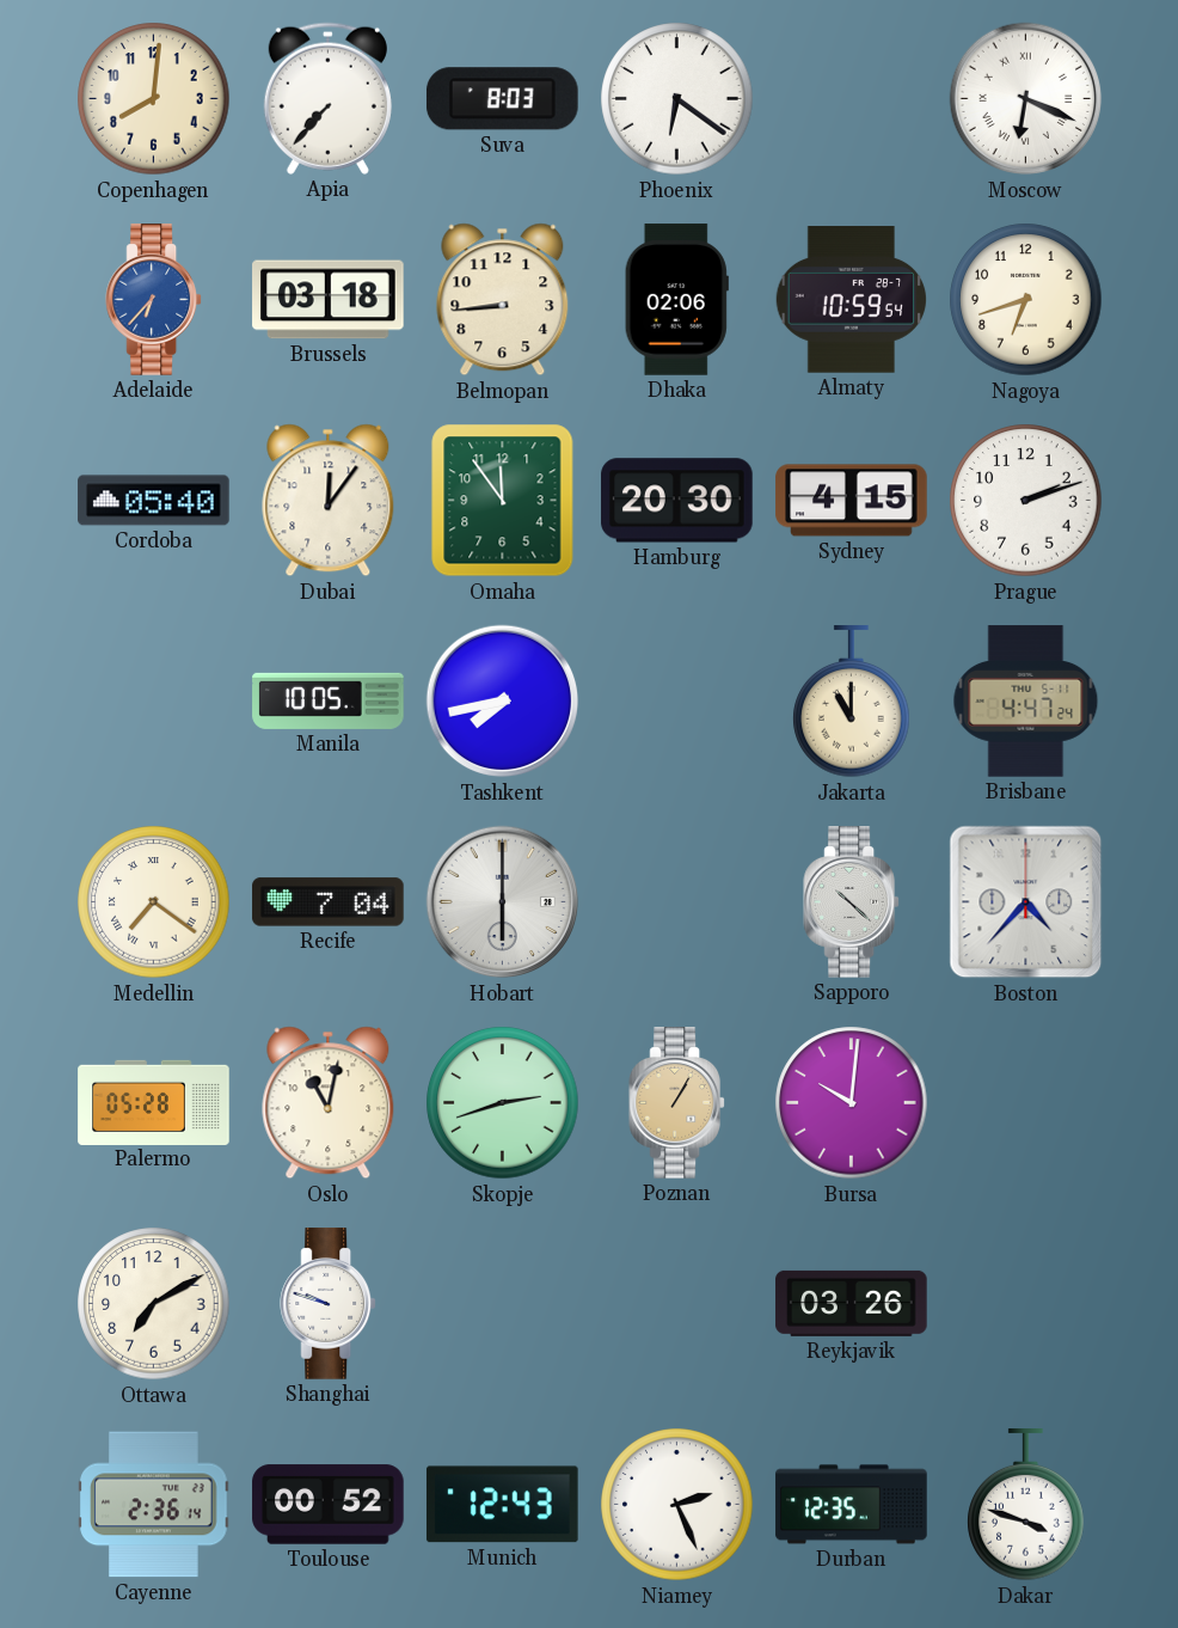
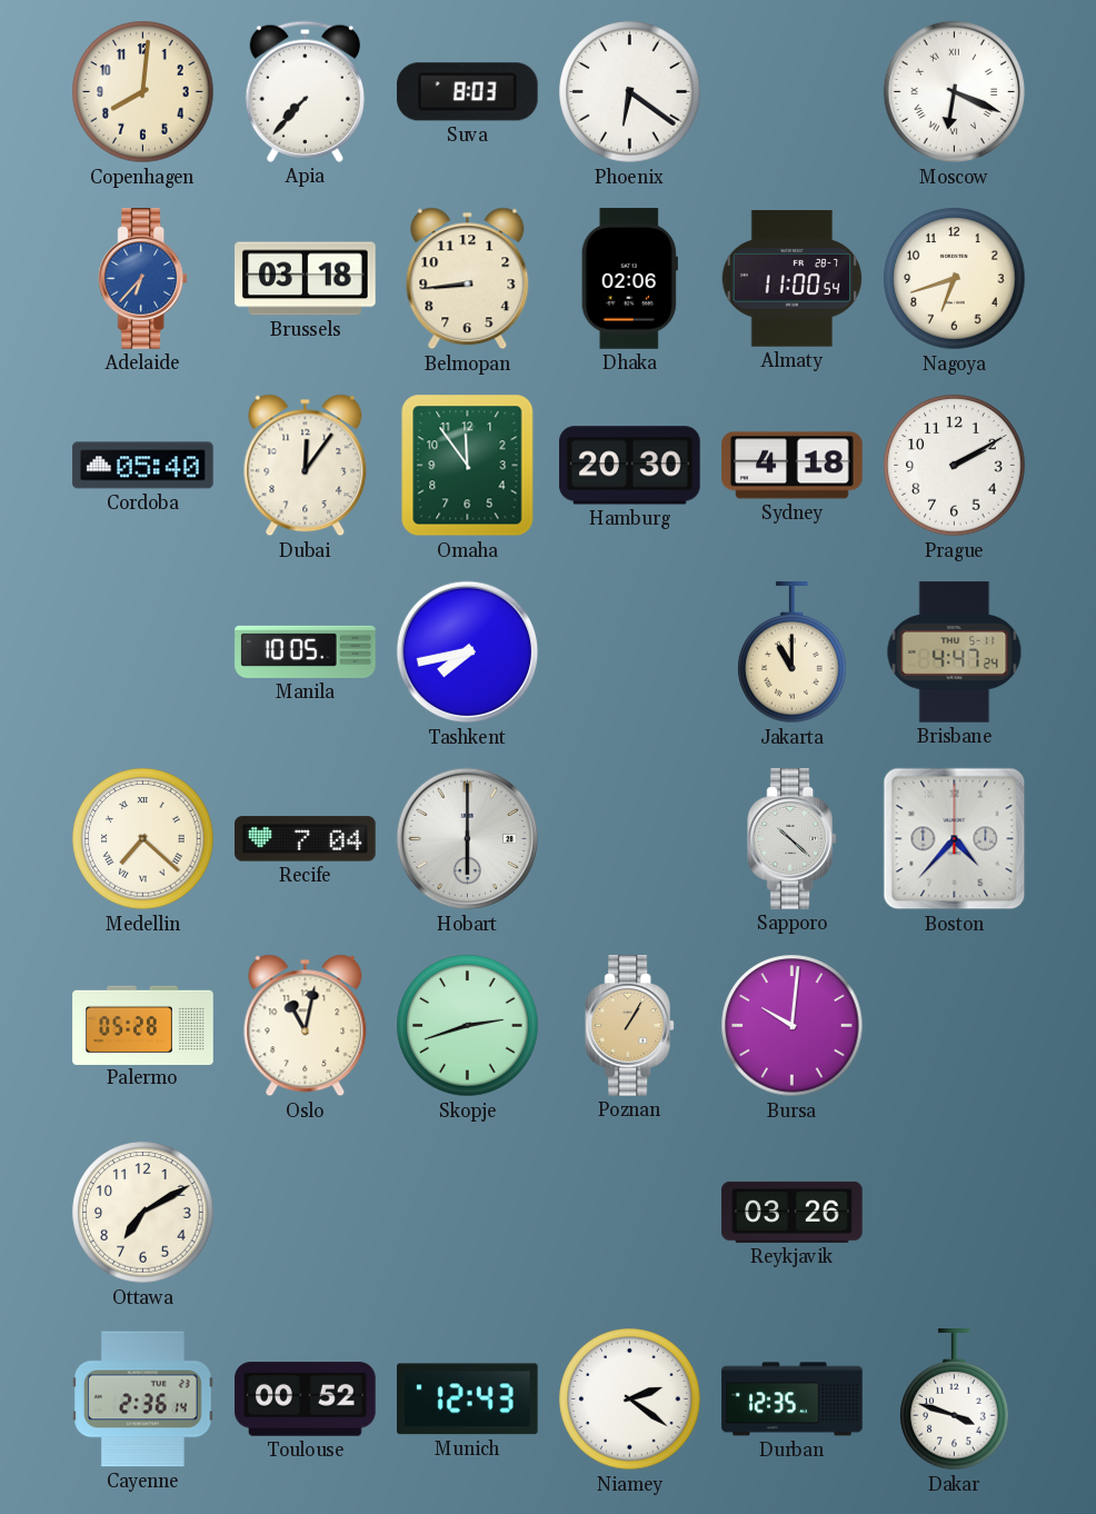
Almaty: 10:59 -> 11:00
Sydney: 4:15 -> 4:18
Prague: 2:12 -> 2:10
Medellin: 7:21 -> 7:22
Shanghai: 9:48 -> none
Niamey: 2:26 -> 2:21
